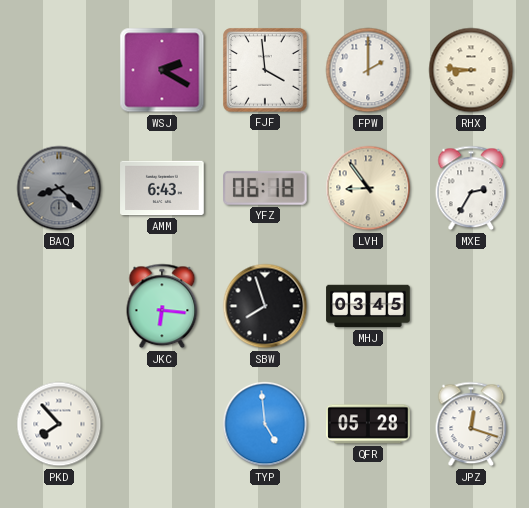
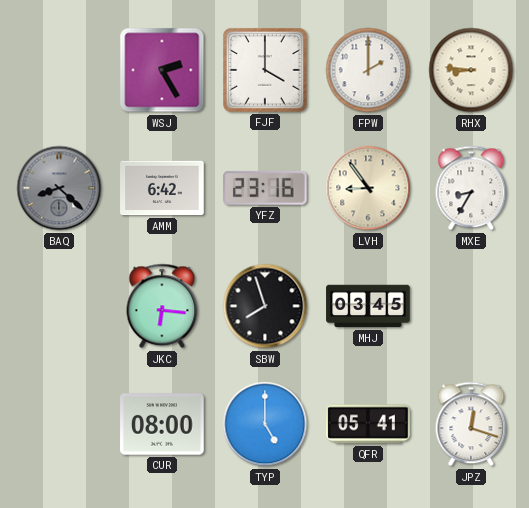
WSJ: 2:20 -> 2:25
FJF: 3:59 -> 4:00
AMM: 6:43 -> 6:42
YFZ: 06:18 -> 23:16
MXE: 2:35 -> 8:35
PKD: 7:53 -> none
CUR: none -> 08:00
TYP: 4:59 -> 5:00
QFR: 05:28 -> 05:41
